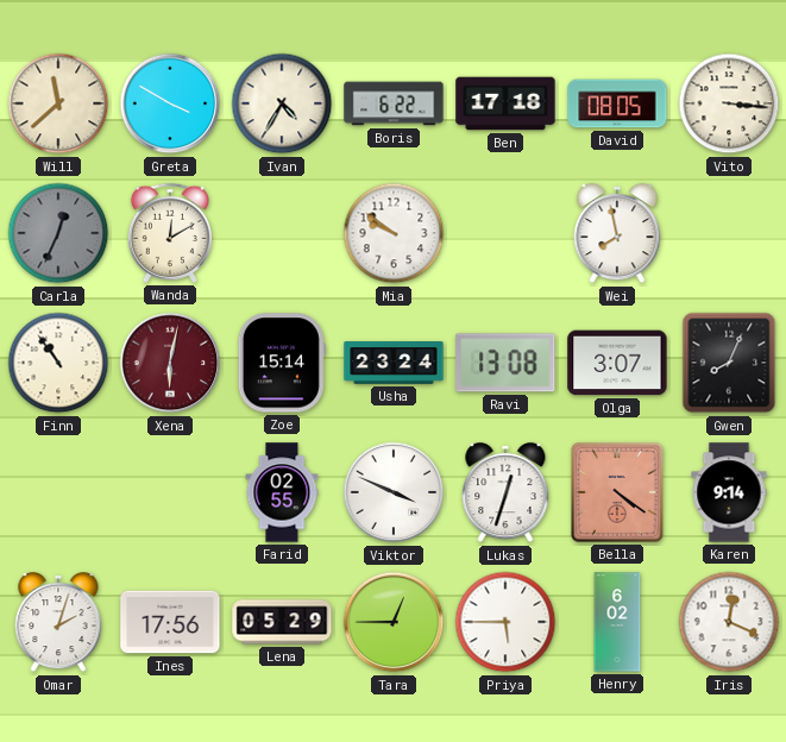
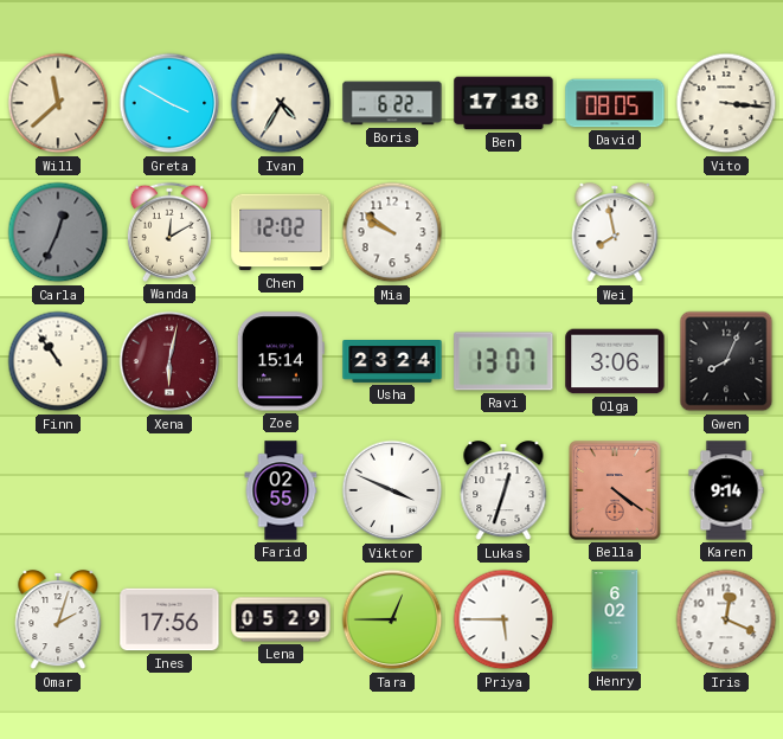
Chen: none -> 12:02
Ravi: 13:08 -> 13:07
Olga: 3:07 -> 3:06
